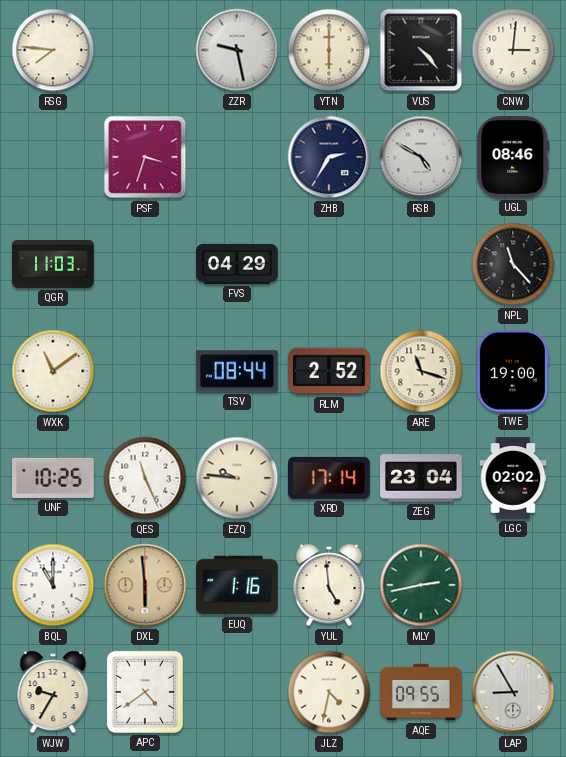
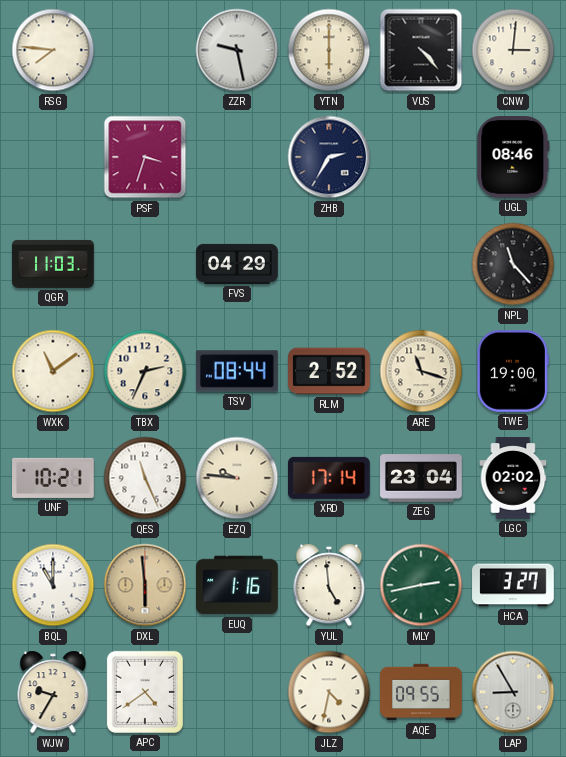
RSB: 4:50 -> none
TBX: none -> 2:34
UNF: 10:25 -> 10:21
HCA: none -> 3:27
